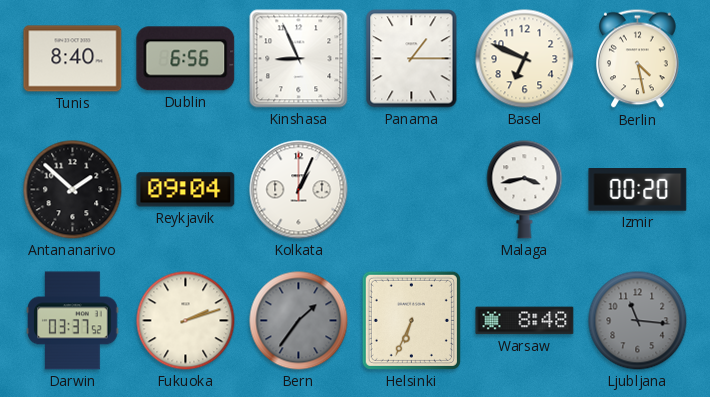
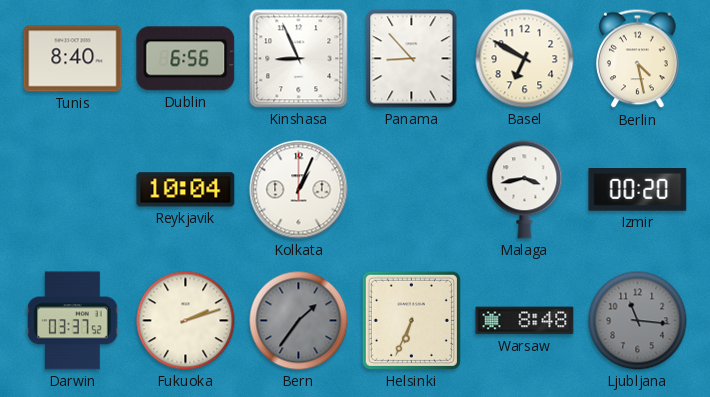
Panama: 1:15 -> 8:53
Basel: 6:49 -> 6:50
Antananarivo: 1:52 -> none
Reykjavik: 09:04 -> 10:04
